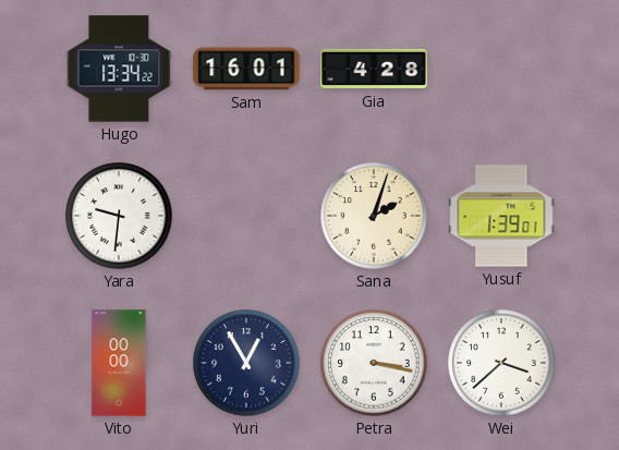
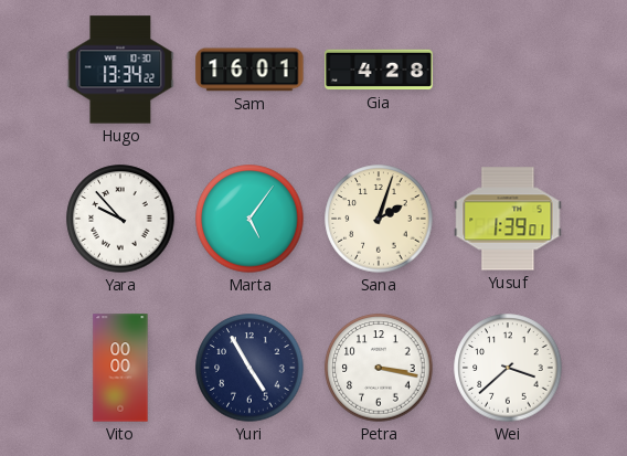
Yara: 9:31 -> 9:53
Marta: none -> 5:06
Yuri: 12:55 -> 4:55
